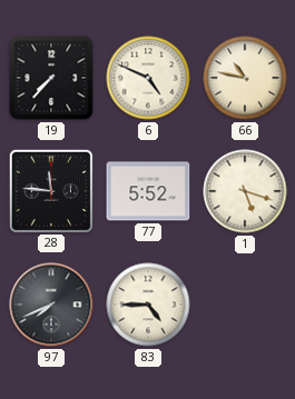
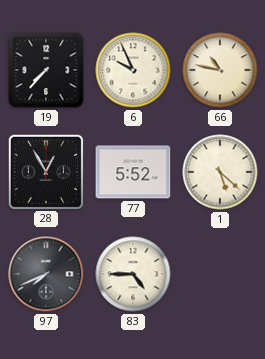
6: 4:49 -> 9:56
28: 11:46 -> 12:55
1: 5:18 -> 5:22
